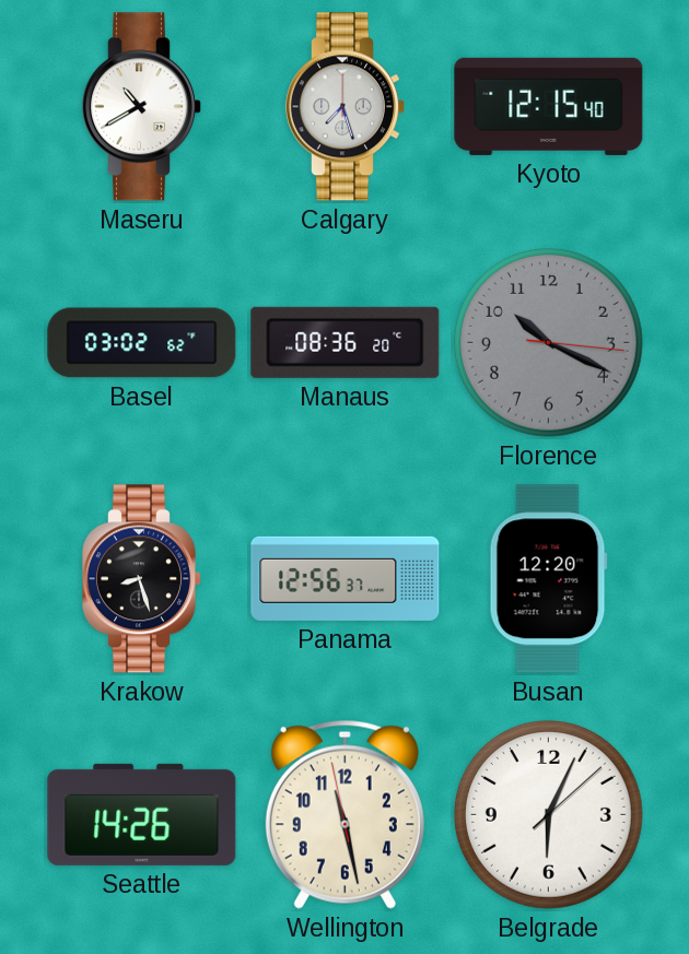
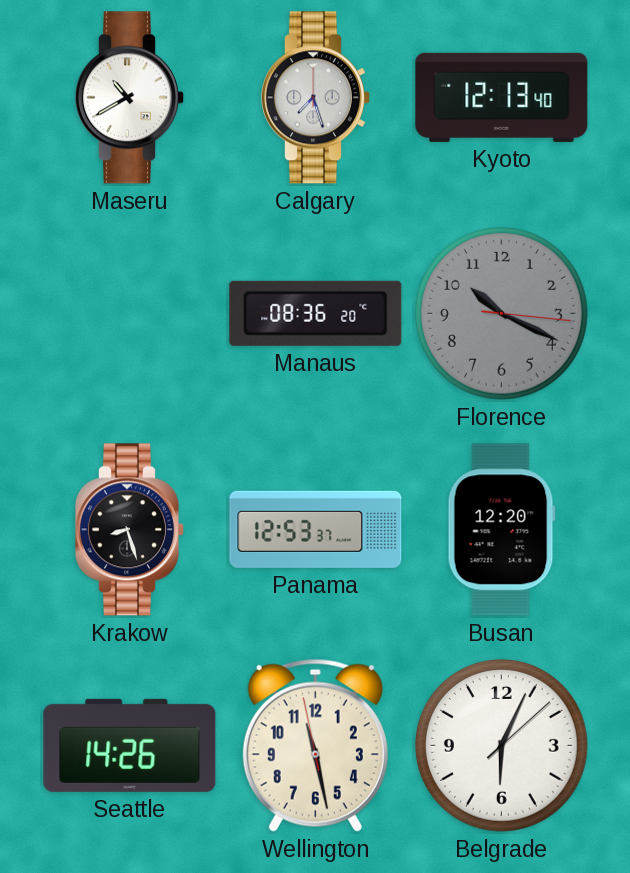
Kyoto: 12:15 -> 12:13
Basel: 03:02 -> none
Panama: 12:56 -> 12:53
